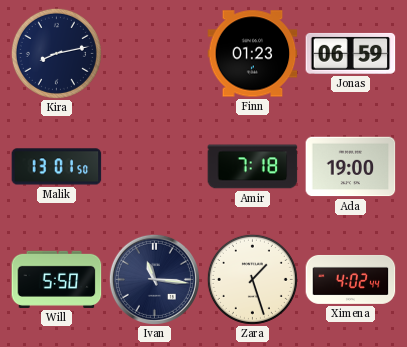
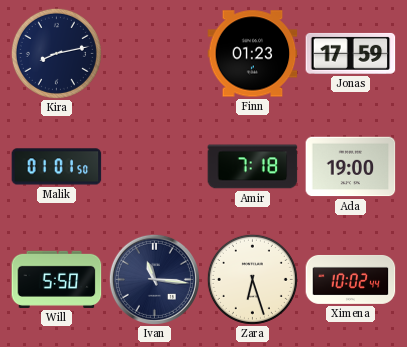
Jonas: 06:59 -> 17:59
Malik: 13:01 -> 01:01
Zara: 1:27 -> 6:27
Ximena: 4:02 -> 10:02
